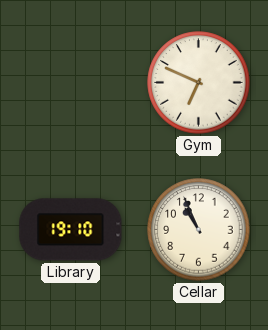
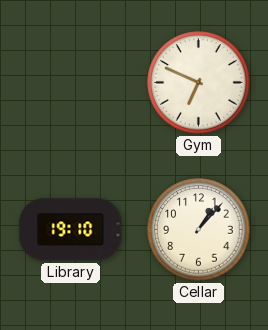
Cellar: 10:56 -> 1:07
